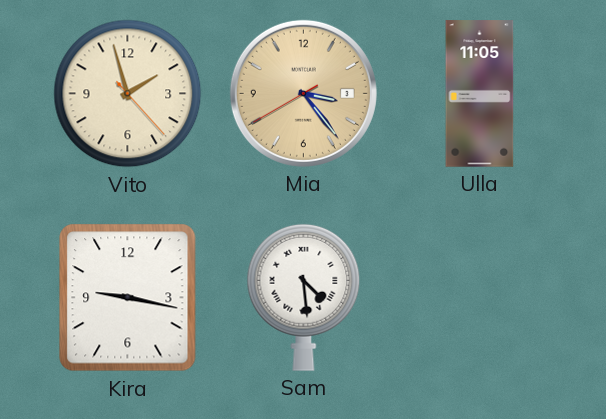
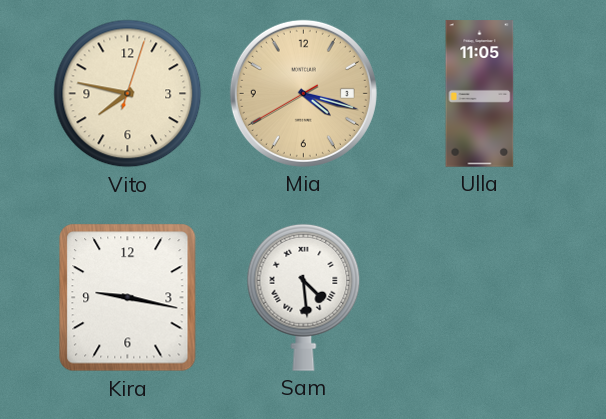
Vito: 1:57 -> 7:47
Mia: 3:23 -> 4:17
